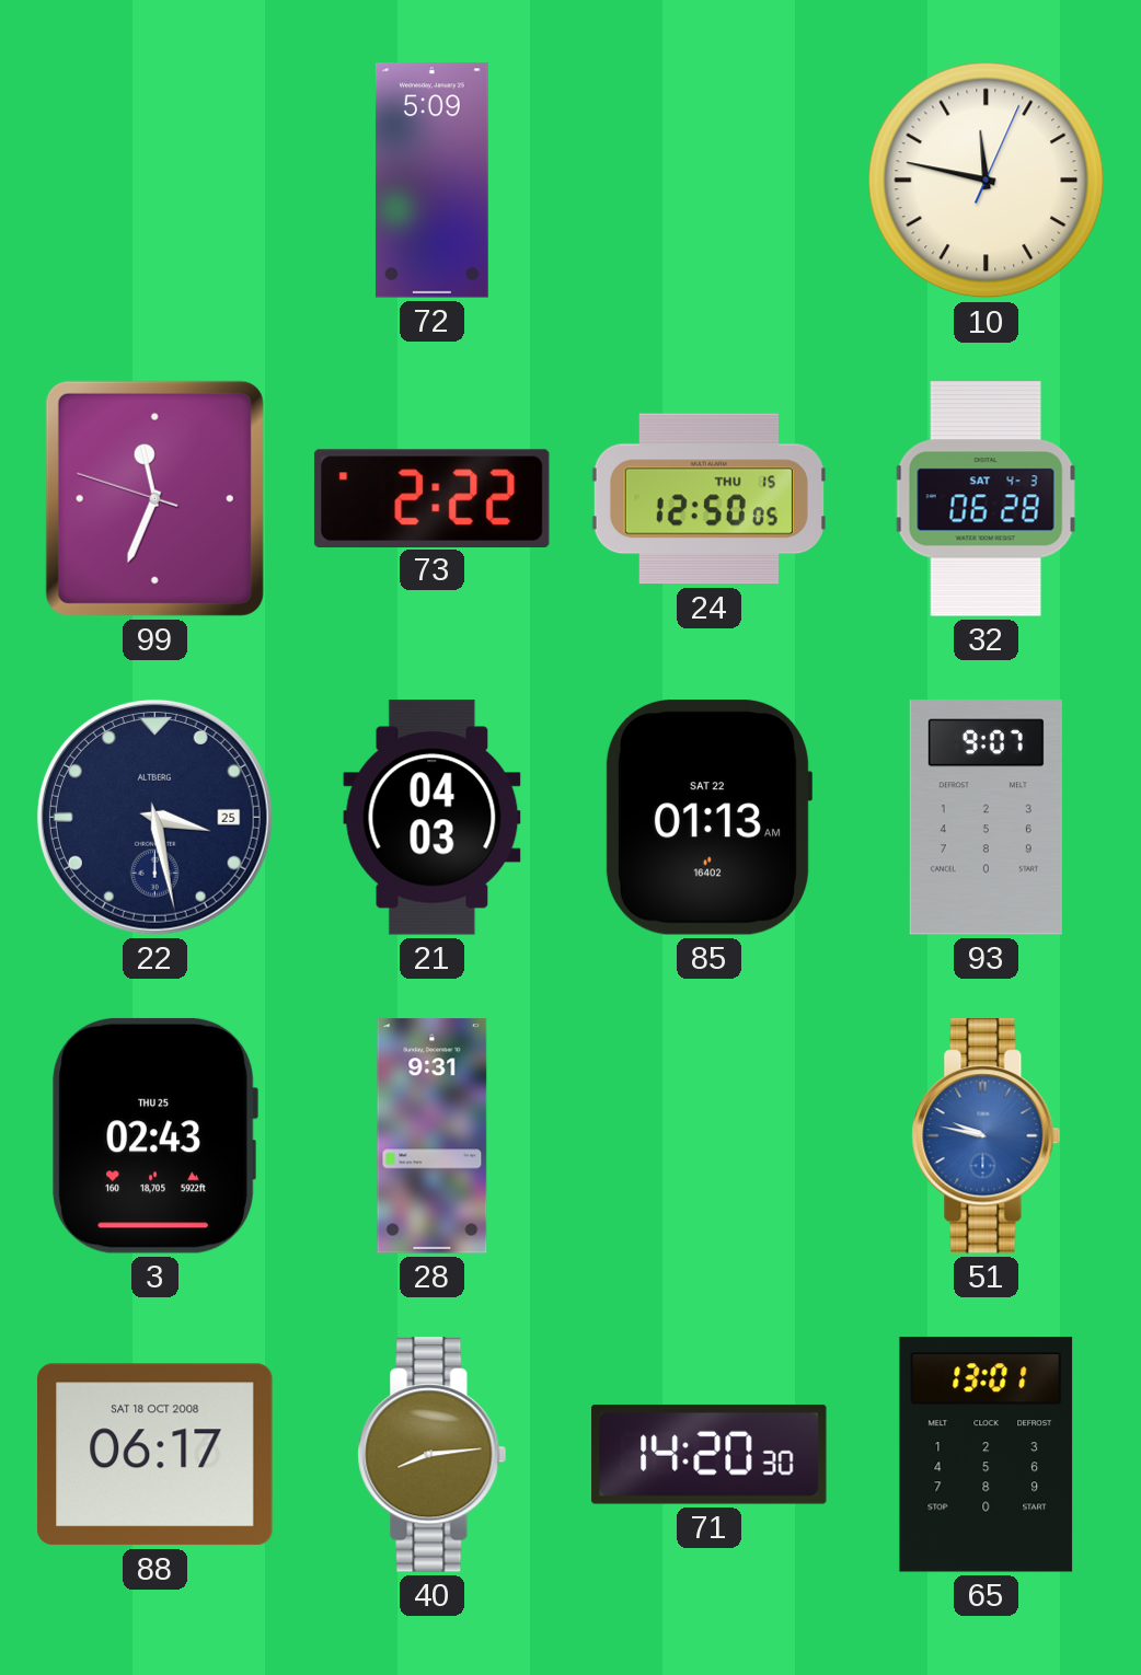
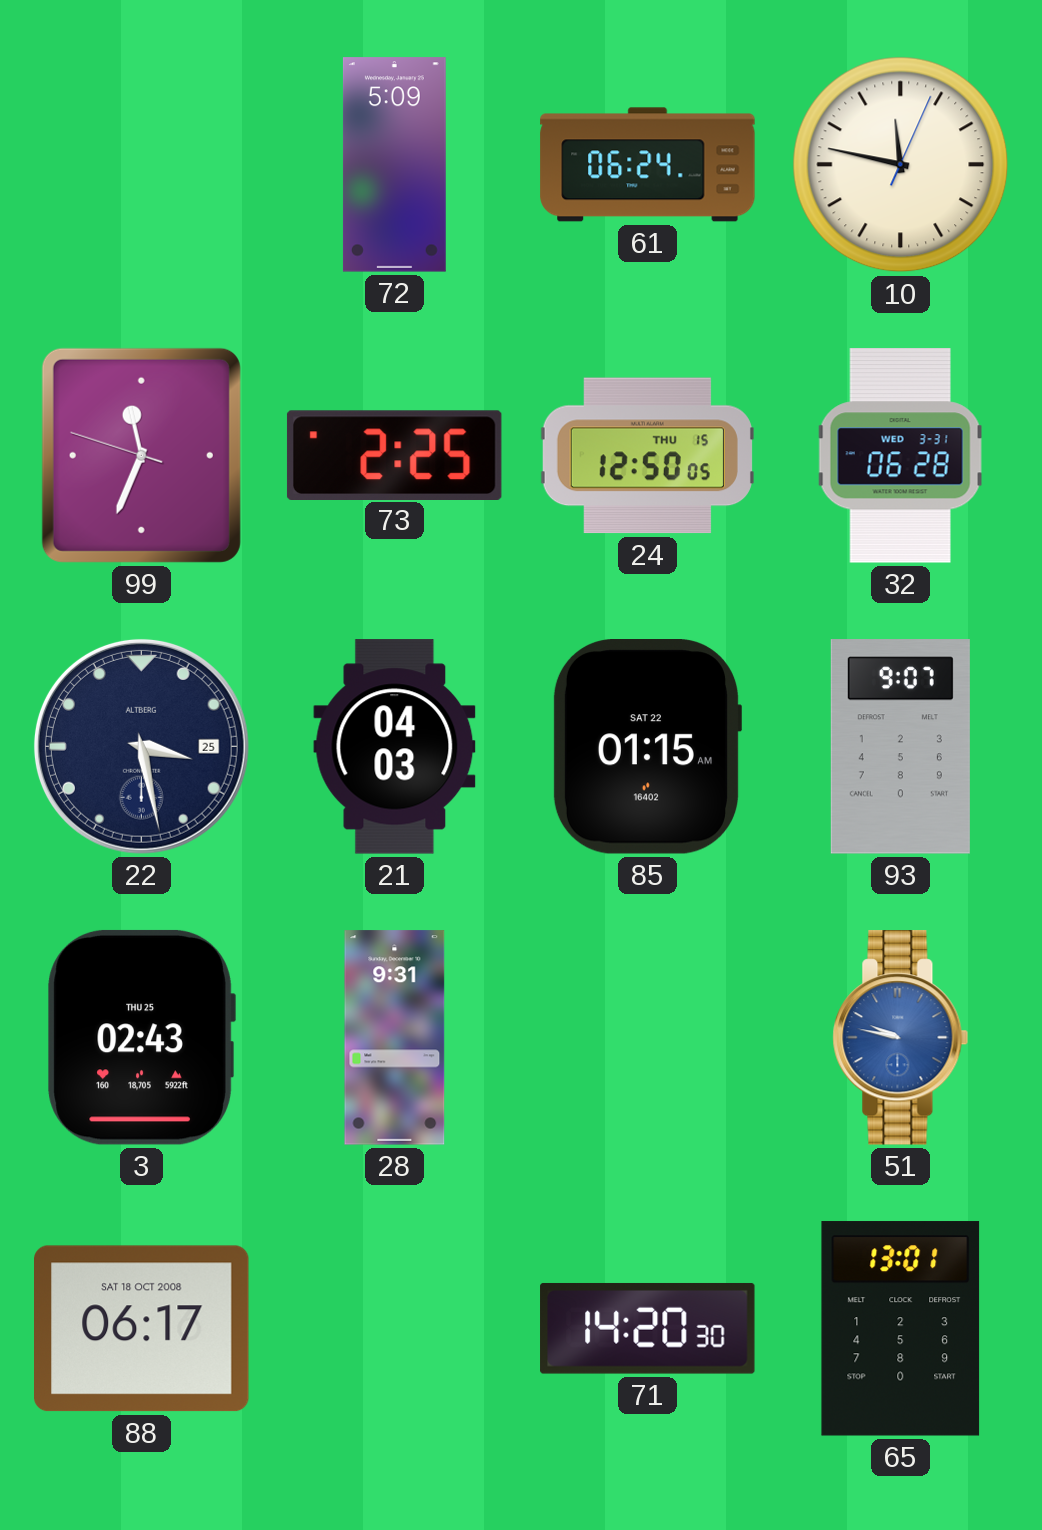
61: none -> 06:24
73: 2:22 -> 2:25
32 date: SAT 4-3 -> WED 3-31
85: 01:13 -> 01:15
40: 8:14 -> none
